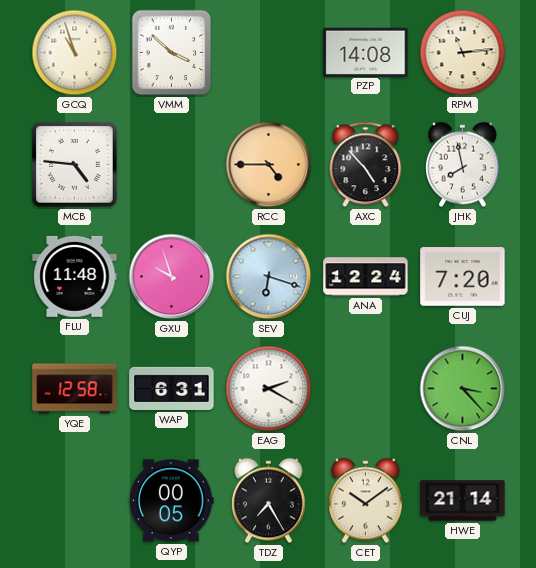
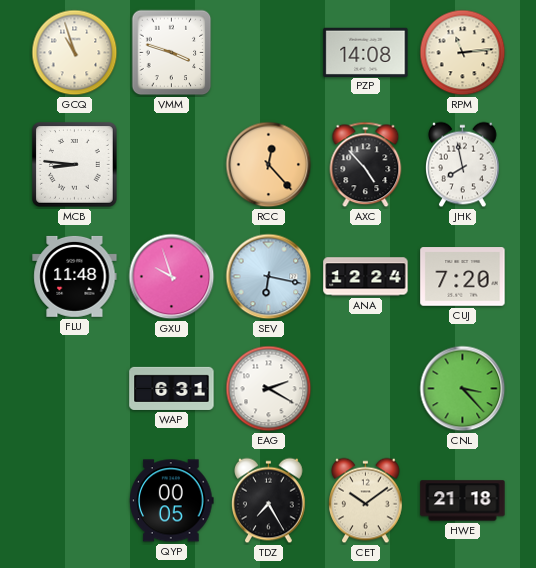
VMM: 3:52 -> 3:48
MCB: 4:46 -> 8:46
RCC: 4:45 -> 12:23
SEV: 6:18 -> 6:17
YQE: 12:58 -> none
HWE: 21:14 -> 21:18
